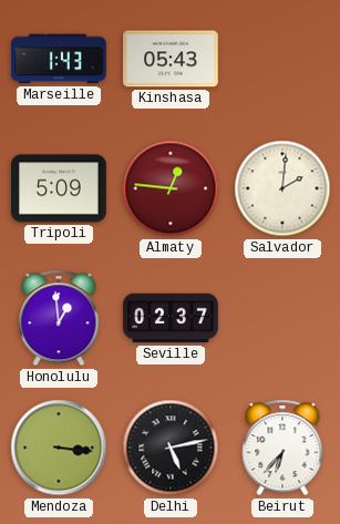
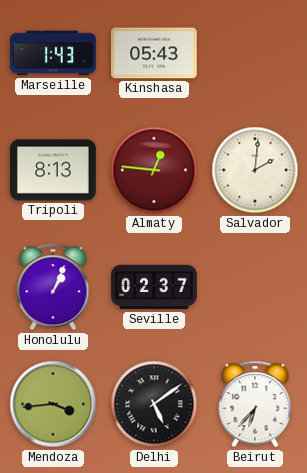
Tripoli: 5:09 -> 8:13
Honolulu: 12:59 -> 1:04
Mendoza: 3:16 -> 3:44
Delhi: 5:13 -> 5:09
